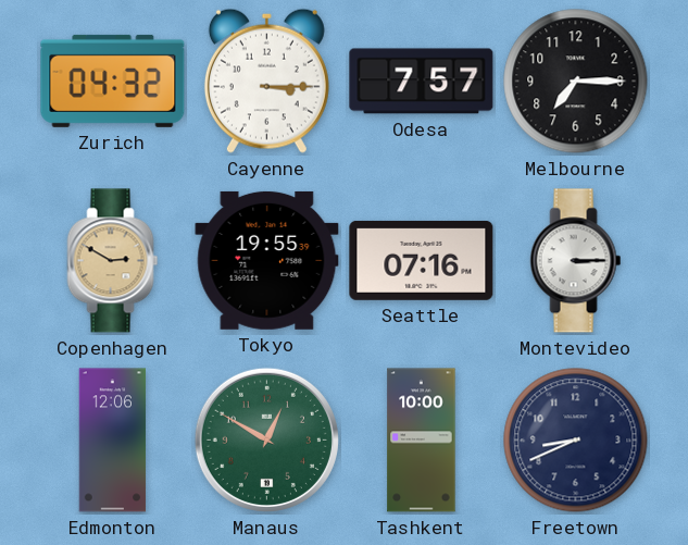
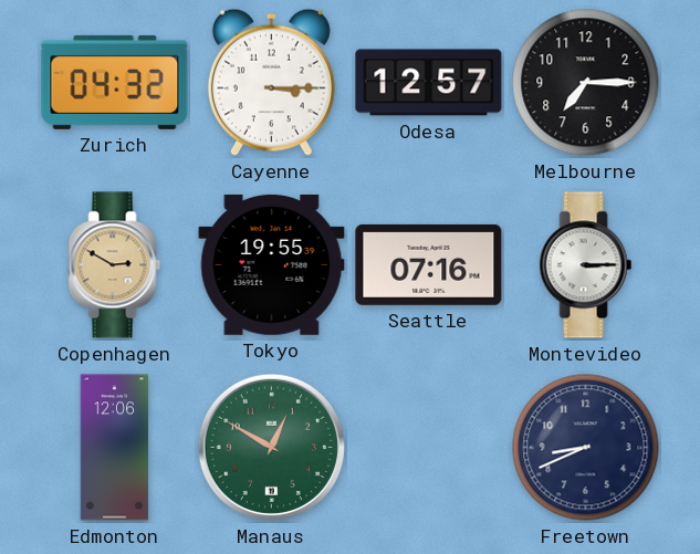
Odesa: 7:57 -> 12:57
Tashkent: 10:00 -> none
